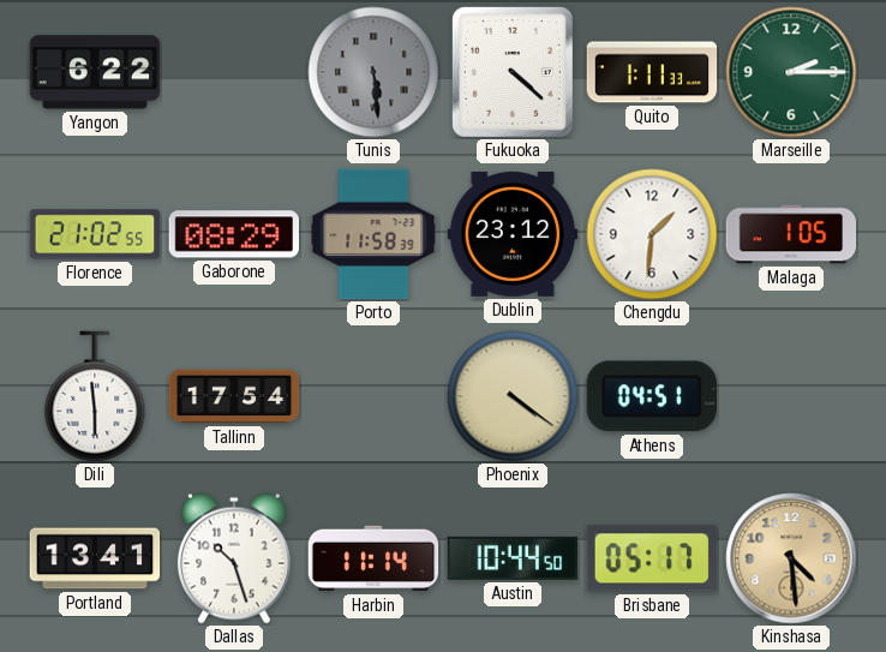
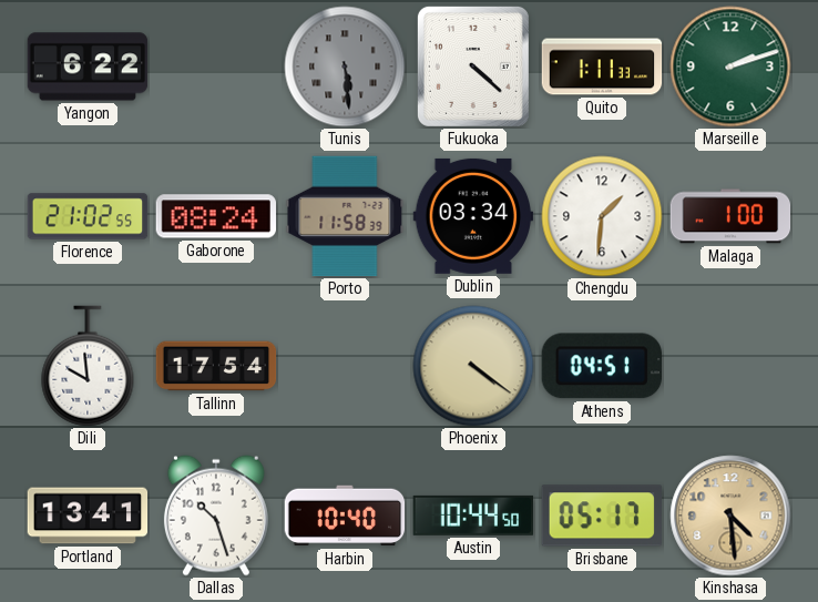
Marseille: 2:15 -> 2:12
Gaborone: 08:29 -> 08:24
Dublin: 23:12 -> 03:34
Malaga: 1:05 -> 1:00
Dili: 5:59 -> 9:59
Harbin: 11:14 -> 10:40
